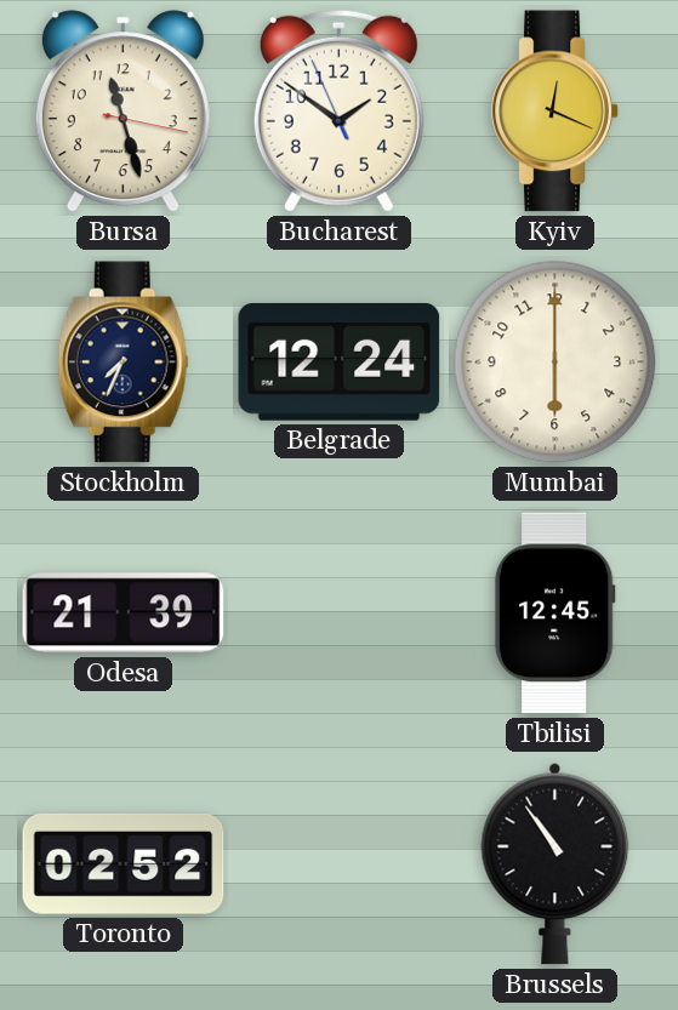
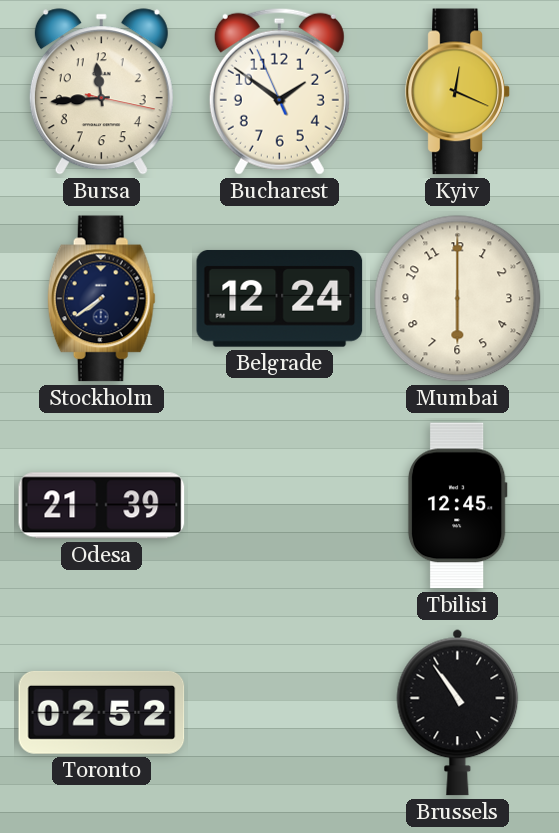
Bursa: 11:27 -> 11:44
Stockholm: 7:34 -> 7:39
